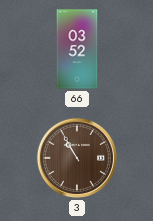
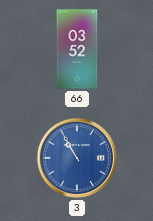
3 dial: brown -> blue
